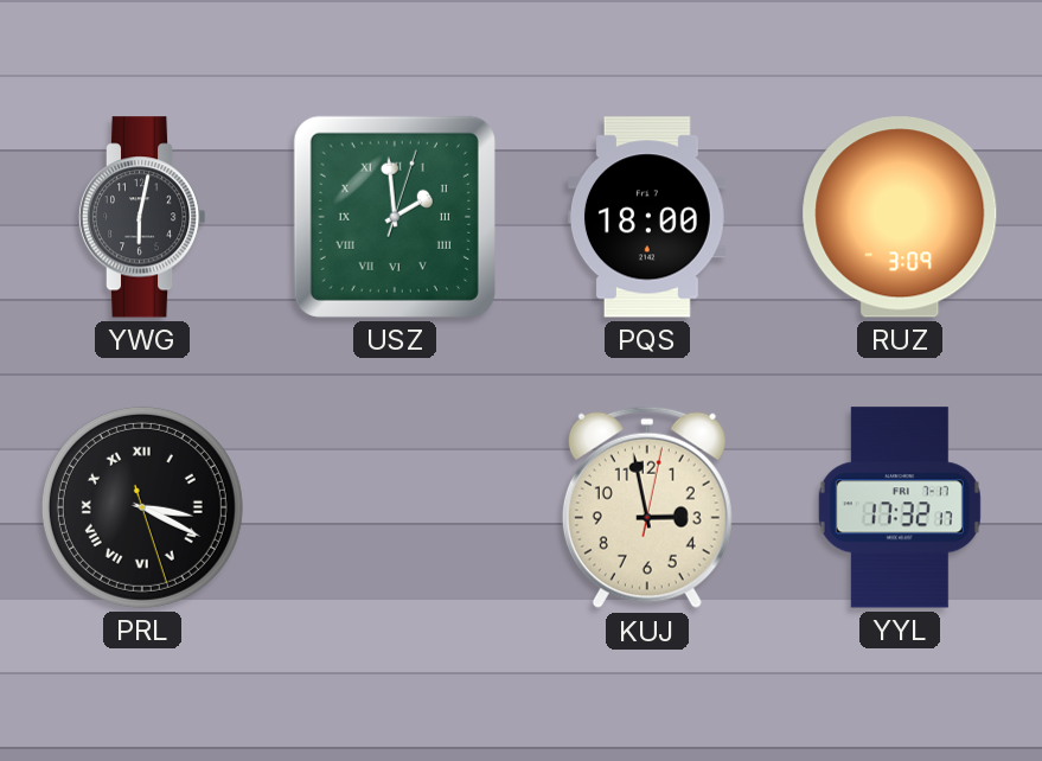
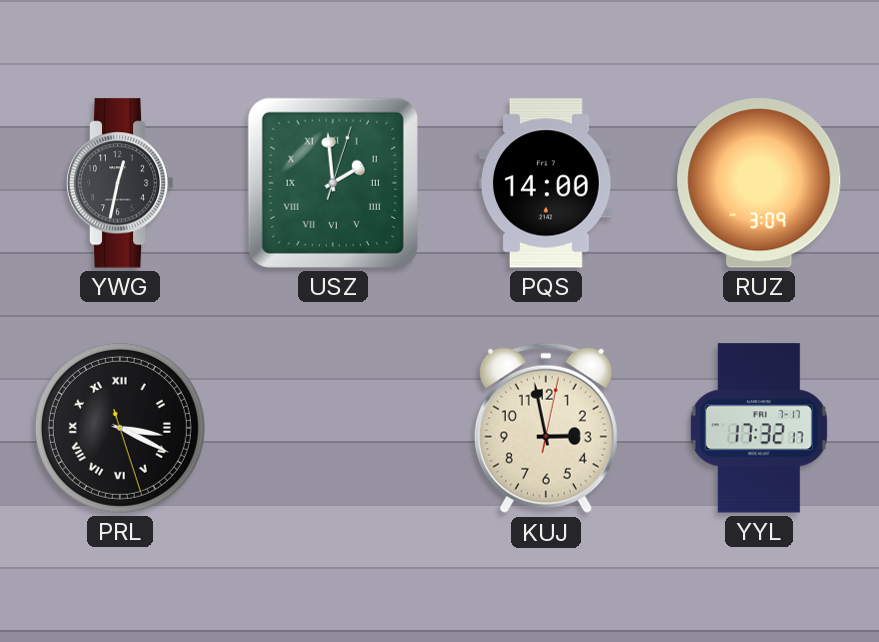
YWG: 6:02 -> 12:32
PQS: 18:00 -> 14:00
